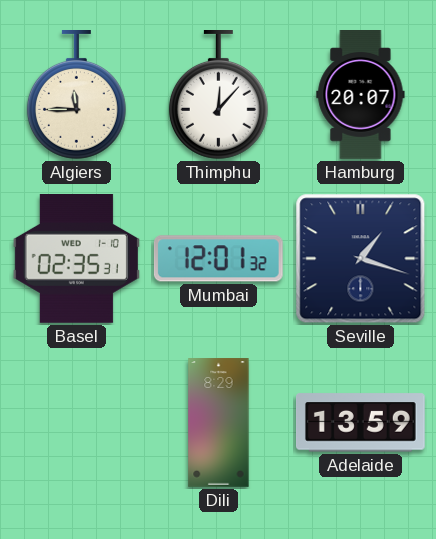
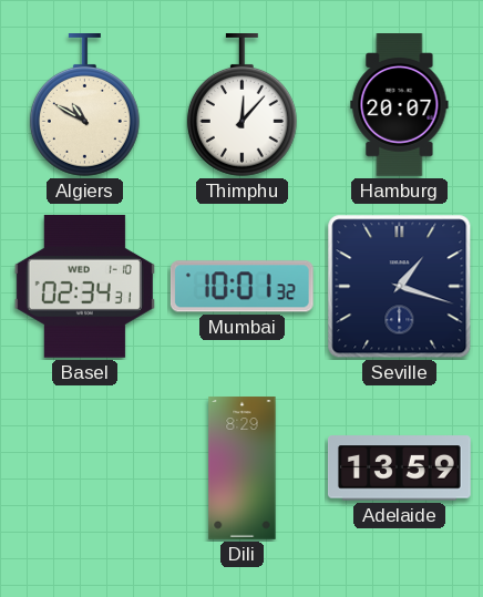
Algiers: 11:45 -> 10:50
Basel: 02:35 -> 02:34
Mumbai: 12:01 -> 10:01
